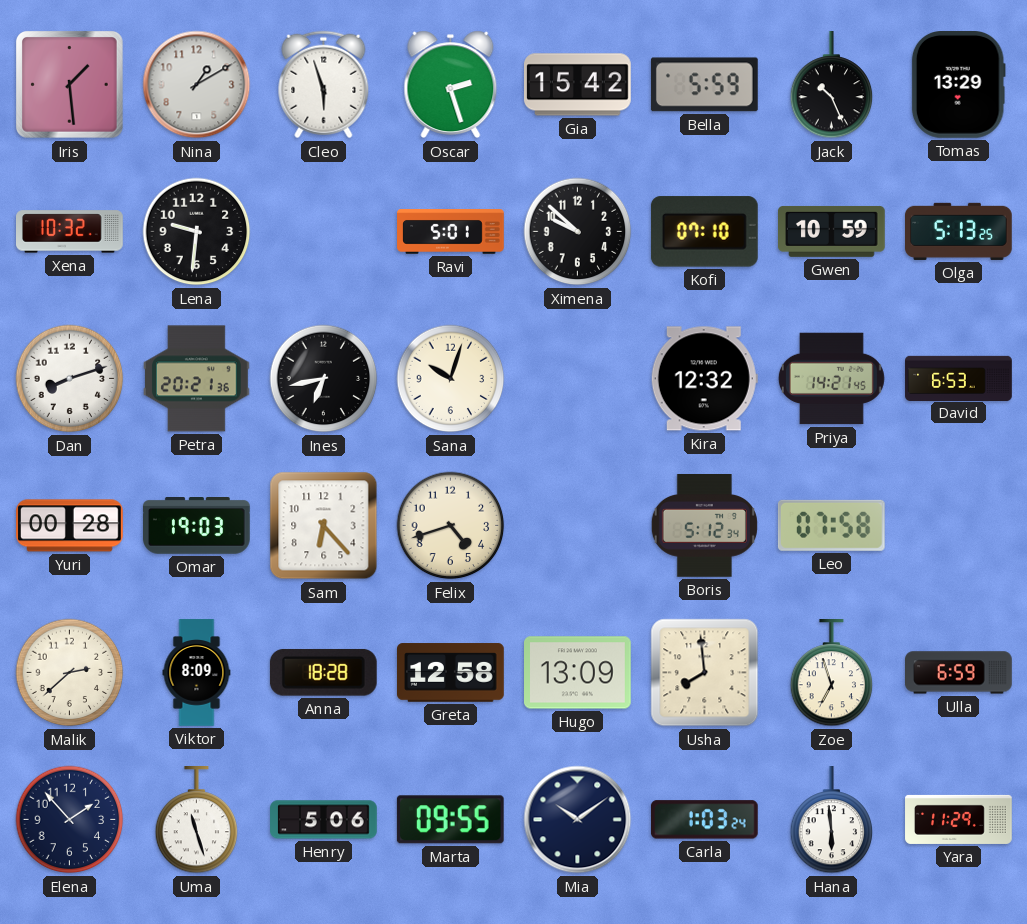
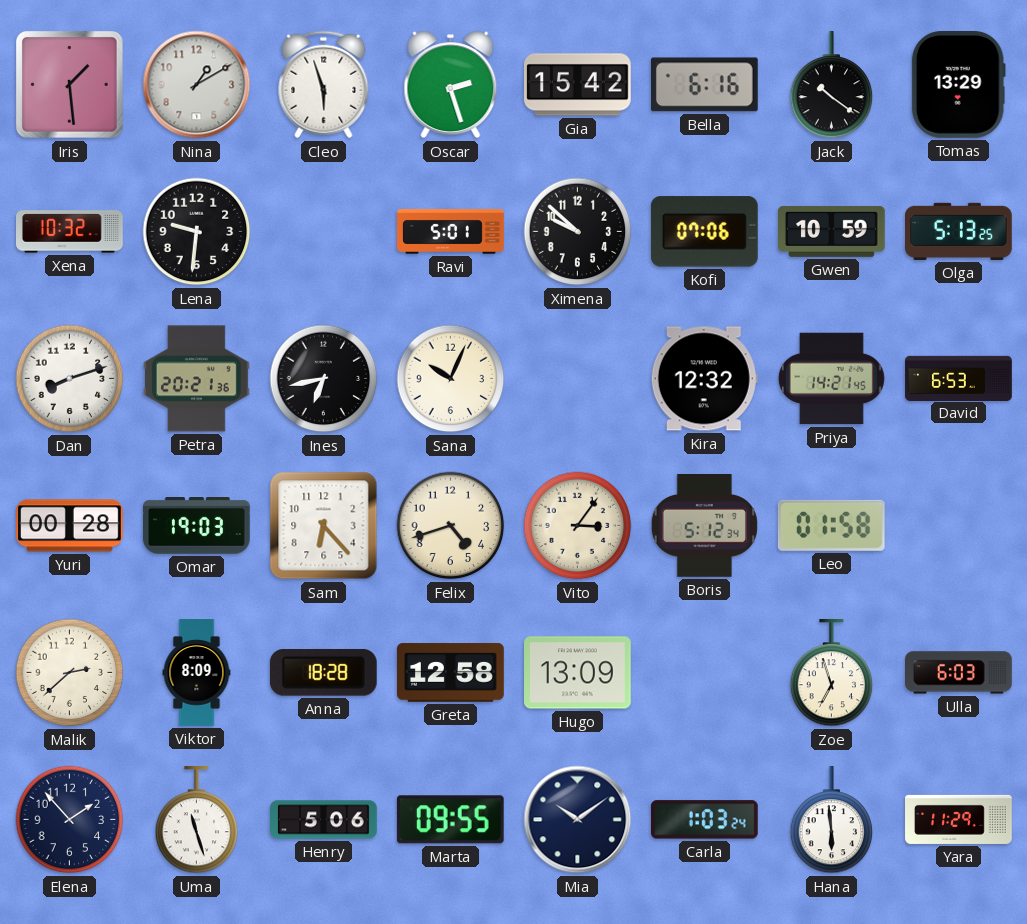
Bella: 5:59 -> 6:16
Jack: 10:26 -> 10:21
Kofi: 07:10 -> 07:06
Sana: 10:03 -> 10:04
Vito: none -> 3:06
Leo: 07:58 -> 01:58
Usha: 7:59 -> none
Ulla: 6:59 -> 6:03
